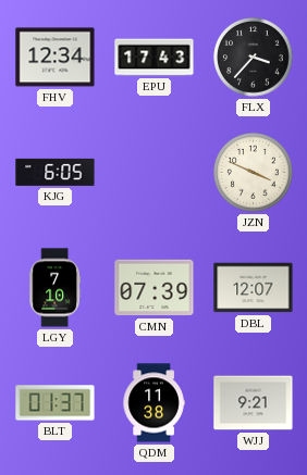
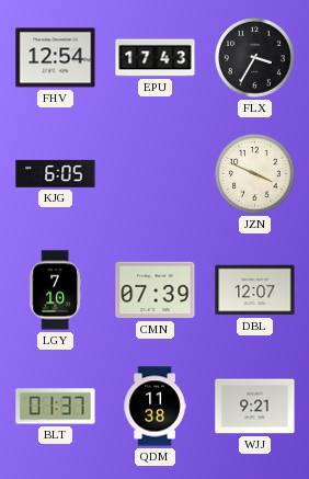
FHV: 12:34 -> 12:54
FLX: 3:37 -> 3:35
